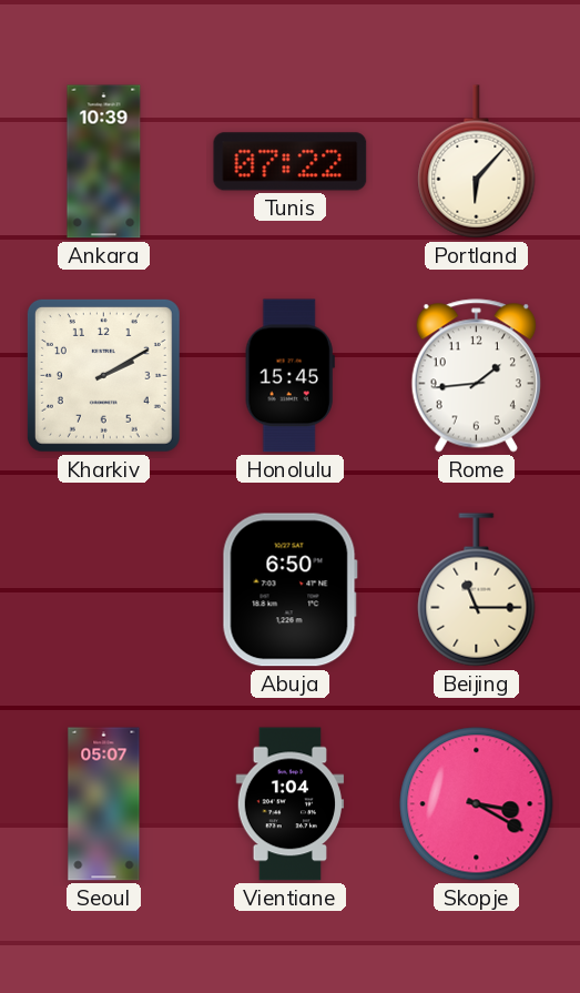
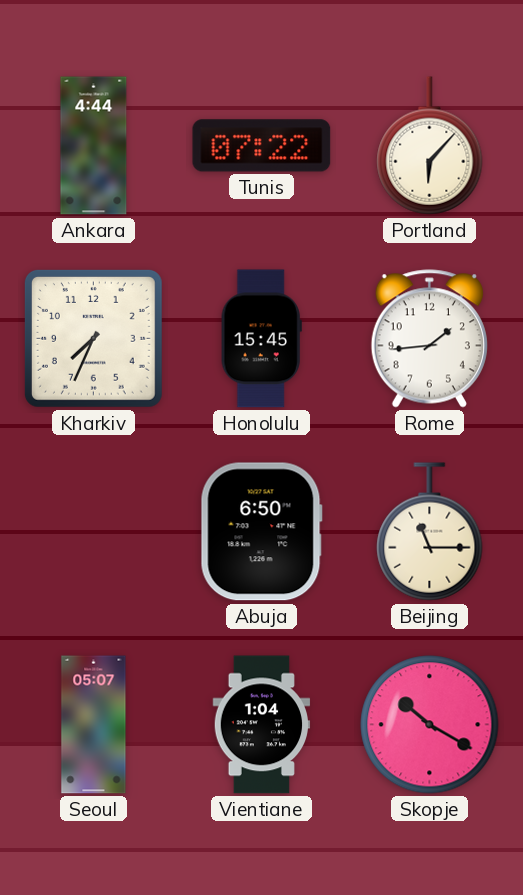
Ankara: 10:39 -> 4:44
Kharkiv: 2:10 -> 7:34
Skopje: 3:20 -> 10:20
